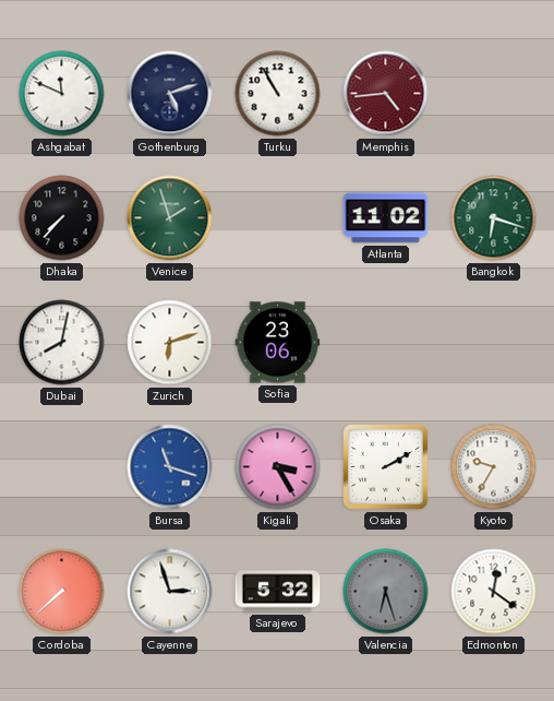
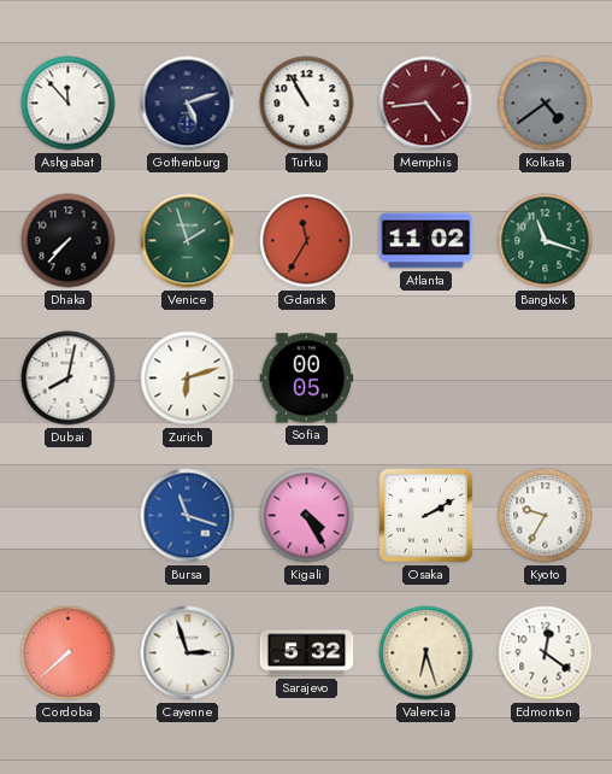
Ashgabat: 11:49 -> 11:53
Kolkata: none -> 4:39
Gdansk: none -> 11:35
Bangkok: 6:18 -> 11:18
Sofia: 23:06 -> 00:05
Kigali: 3:25 -> 4:25
Valencia dial: grey -> cream
